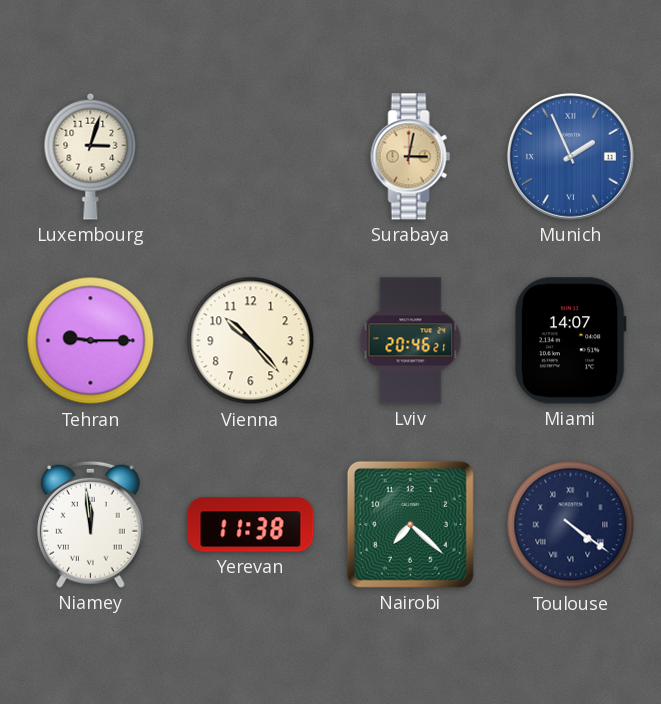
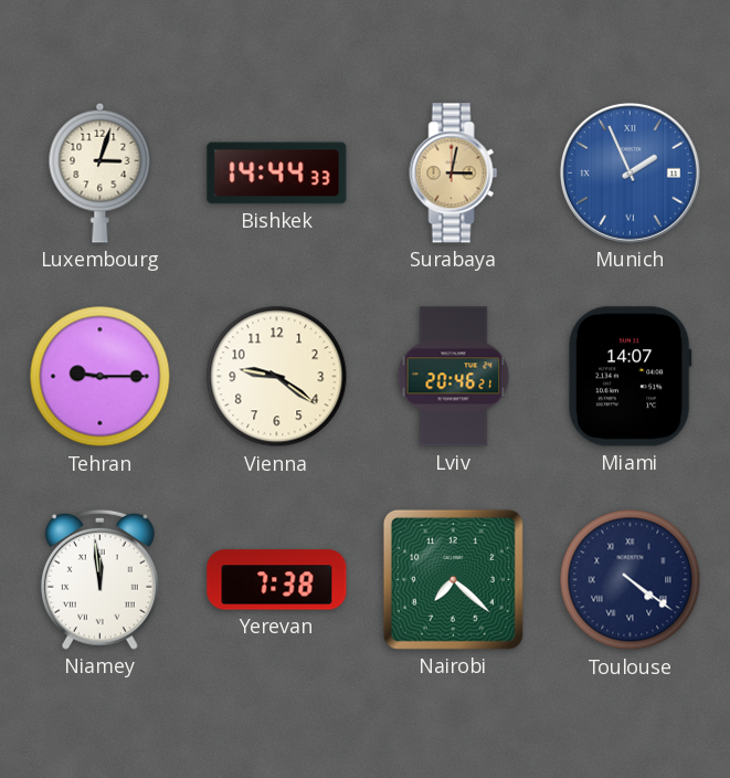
Bishkek: none -> 14:44
Vienna: 10:23 -> 9:21
Yerevan: 11:38 -> 7:38
